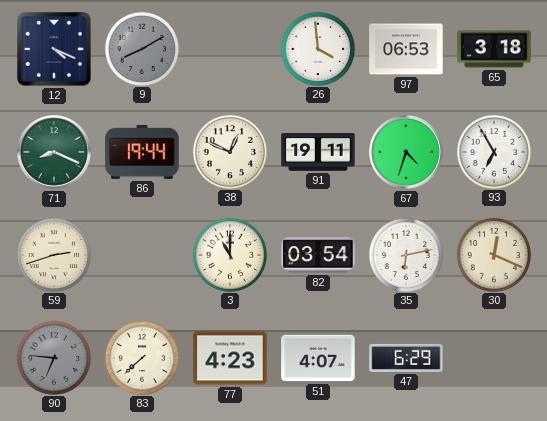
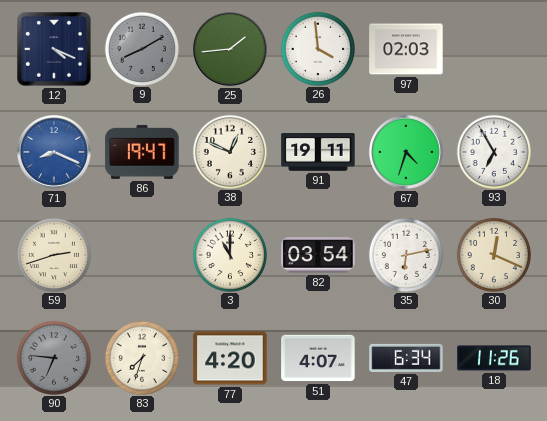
25: none -> 1:44
97: 06:53 -> 02:03
65: 3:18 -> none
71 dial: green -> blue
86: 19:44 -> 19:47
83: 7:38 -> 7:33
77: 4:23 -> 4:20
47: 6:29 -> 6:34
18: none -> 11:26
